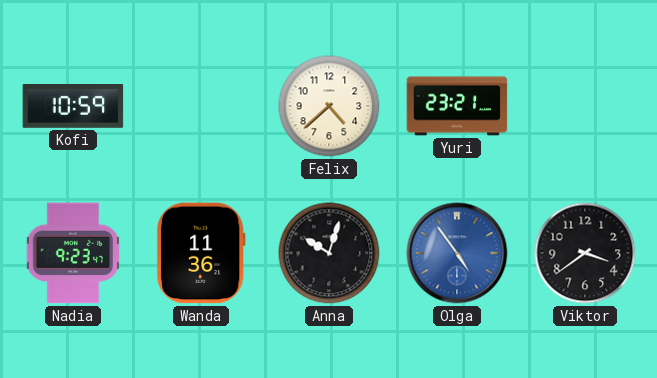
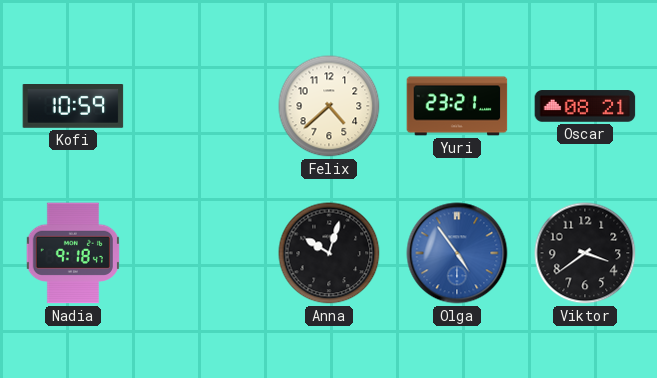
Oscar: none -> 08:21
Nadia: 9:23 -> 9:18
Wanda: 11:36 -> none
